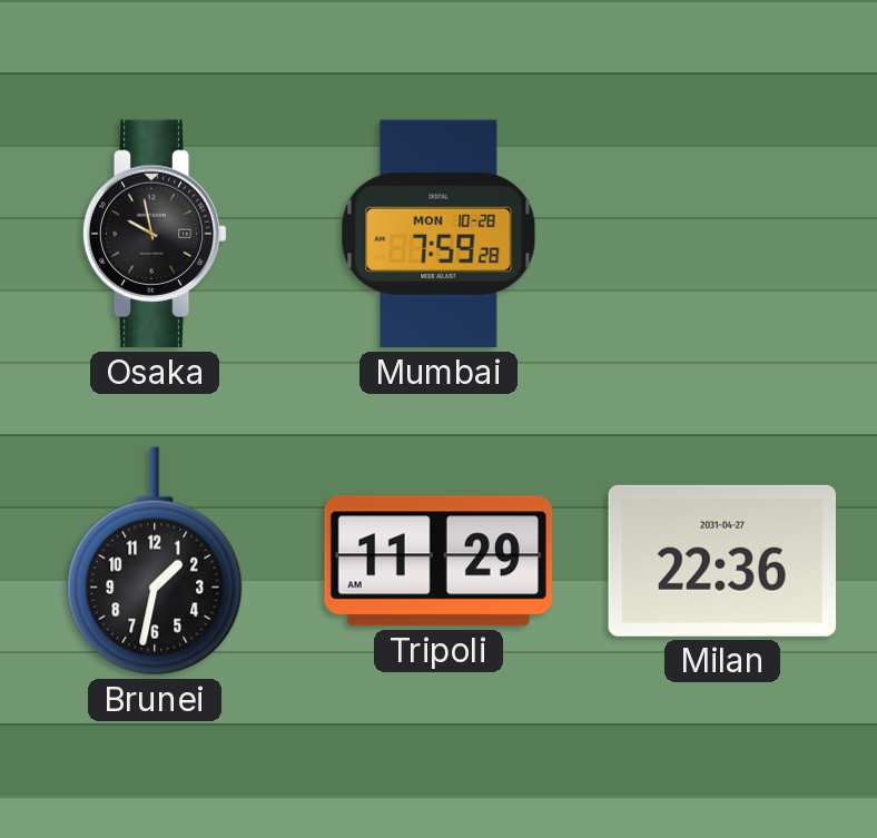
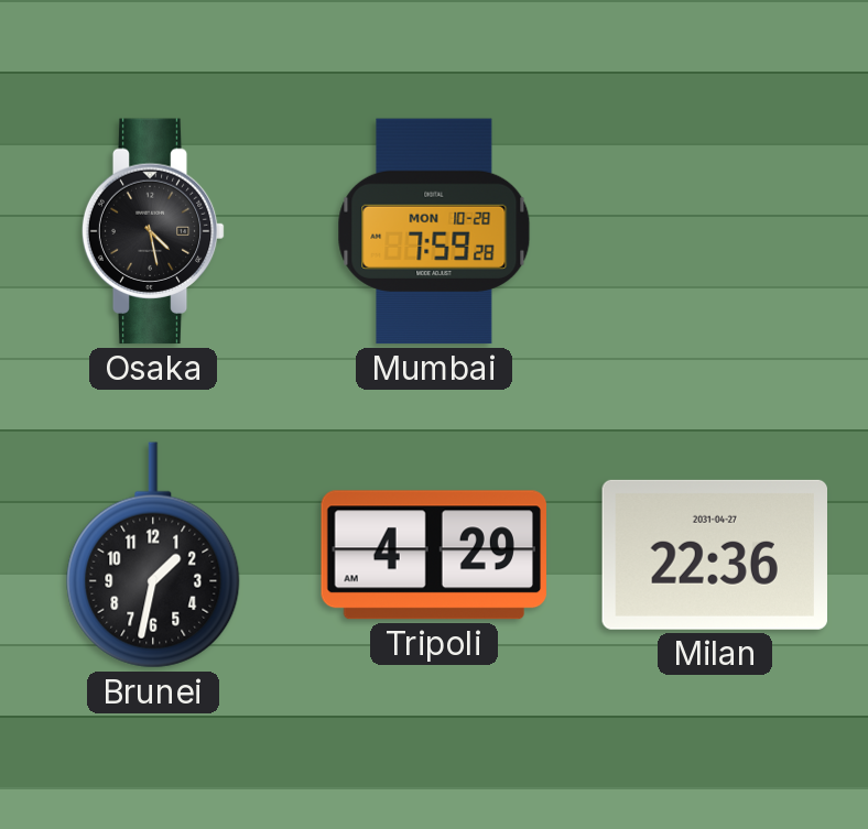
Osaka: 9:58 -> 4:28
Tripoli: 11:29 -> 4:29
